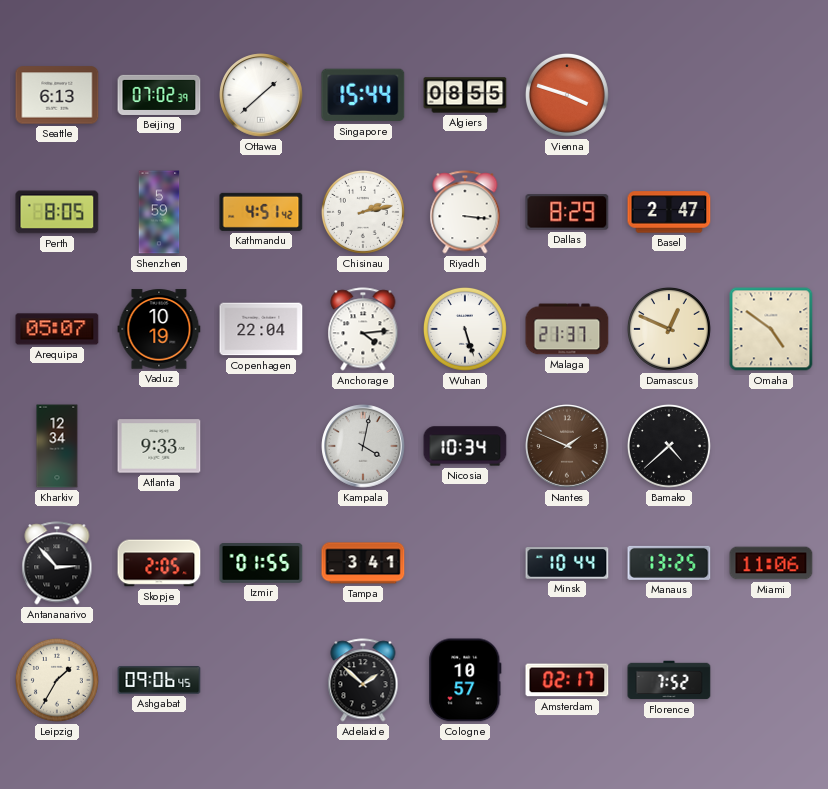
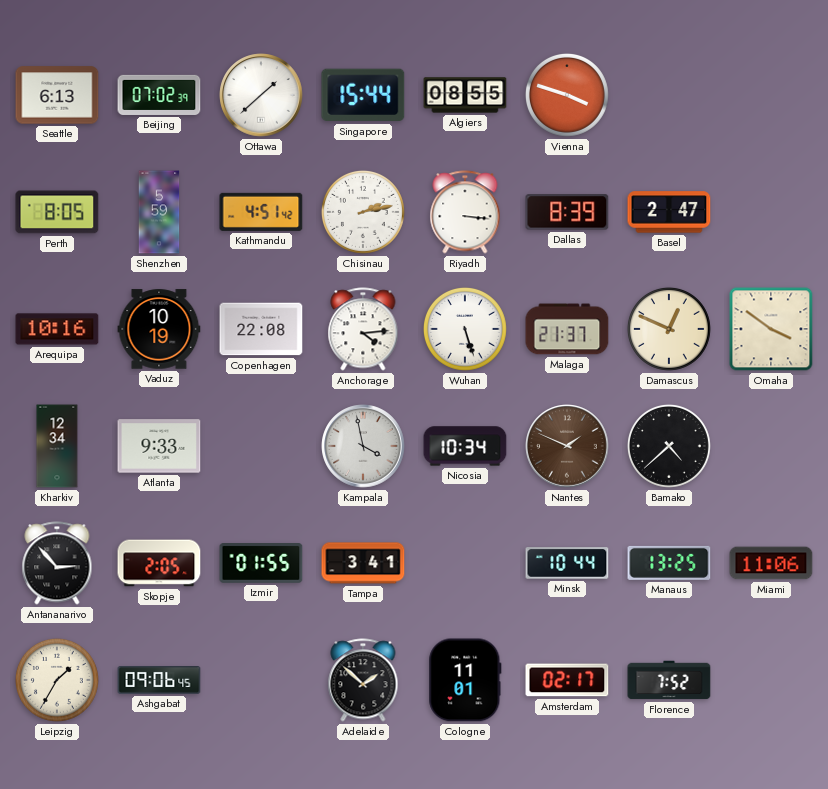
Dallas: 8:29 -> 8:39
Arequipa: 05:07 -> 10:16
Copenhagen: 22:04 -> 22:08
Omaha: 4:51 -> 3:51
Kampala: 4:02 -> 3:58
Cologne: 10:57 -> 11:01
